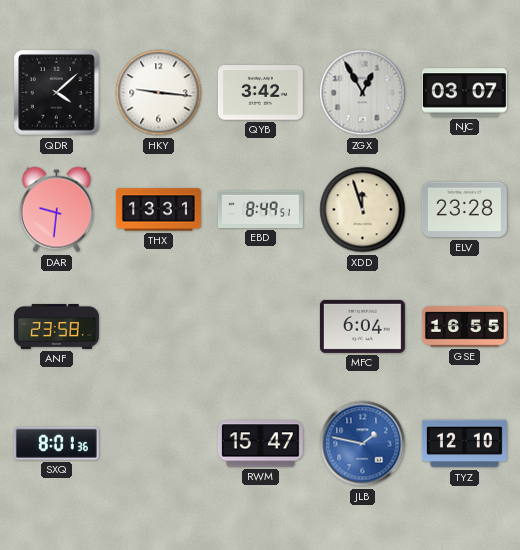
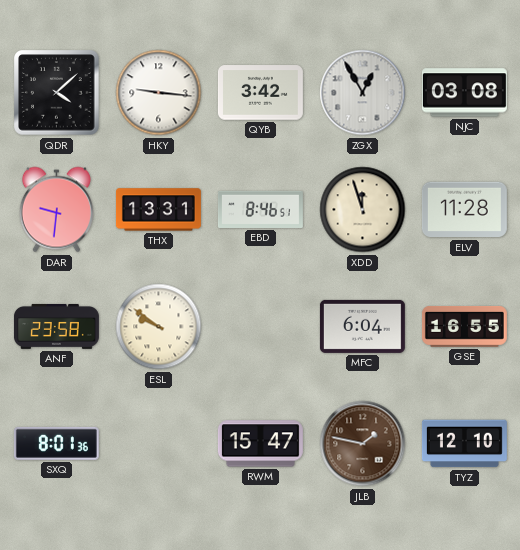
NJC: 03:07 -> 03:08
EBD: 8:49 -> 8:46
ELV: 23:28 -> 11:28
ESL: none -> 9:51
JLB dial: blue -> brown
